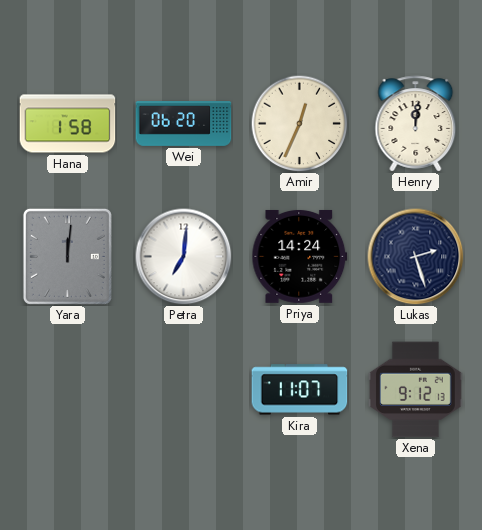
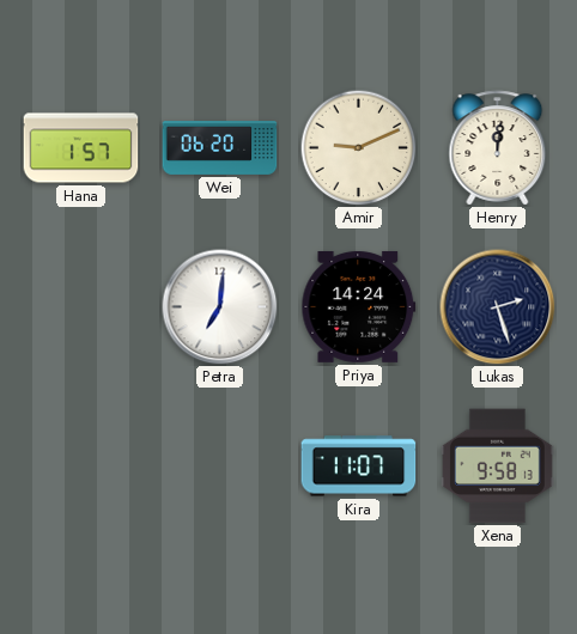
Hana: 1:58 -> 1:57
Amir: 12:34 -> 9:11
Yara: 12:01 -> none
Xena: 9:12 -> 9:58
